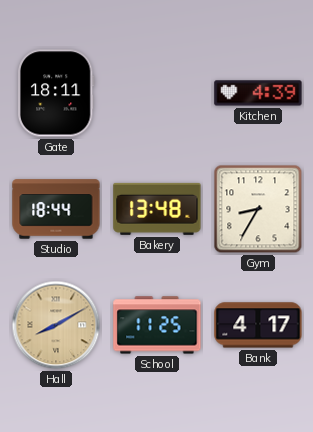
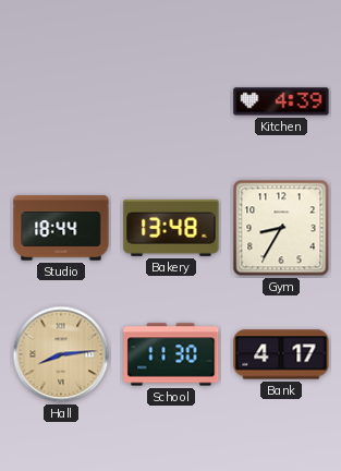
Gate: 18:11 -> none
Hall: 8:10 -> 8:14
School: 11:25 -> 11:30
